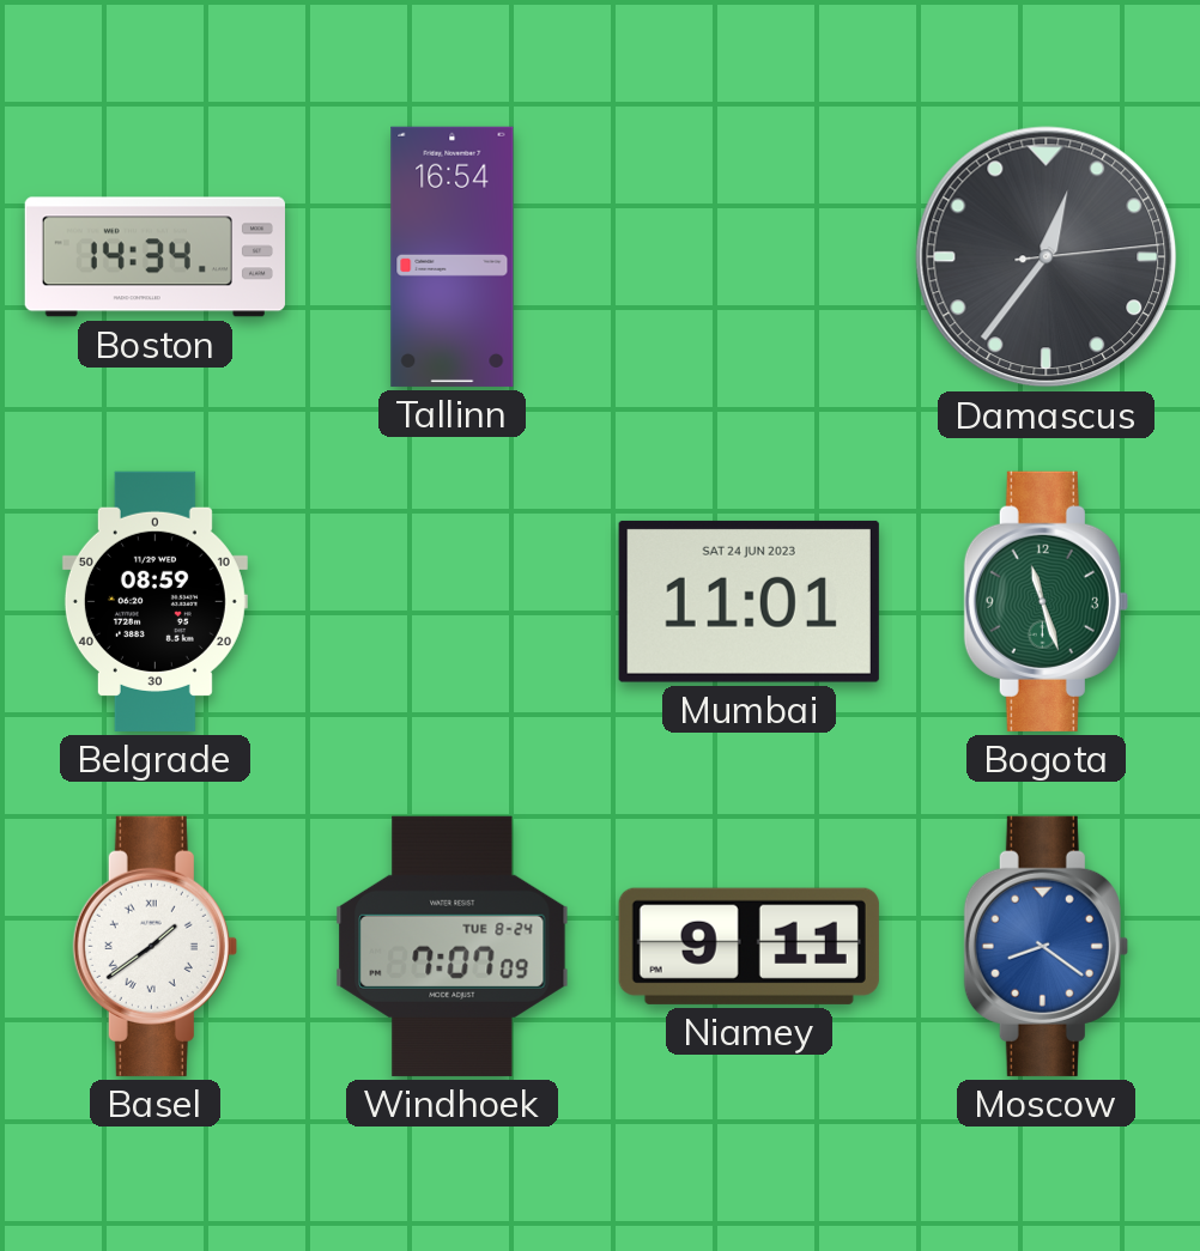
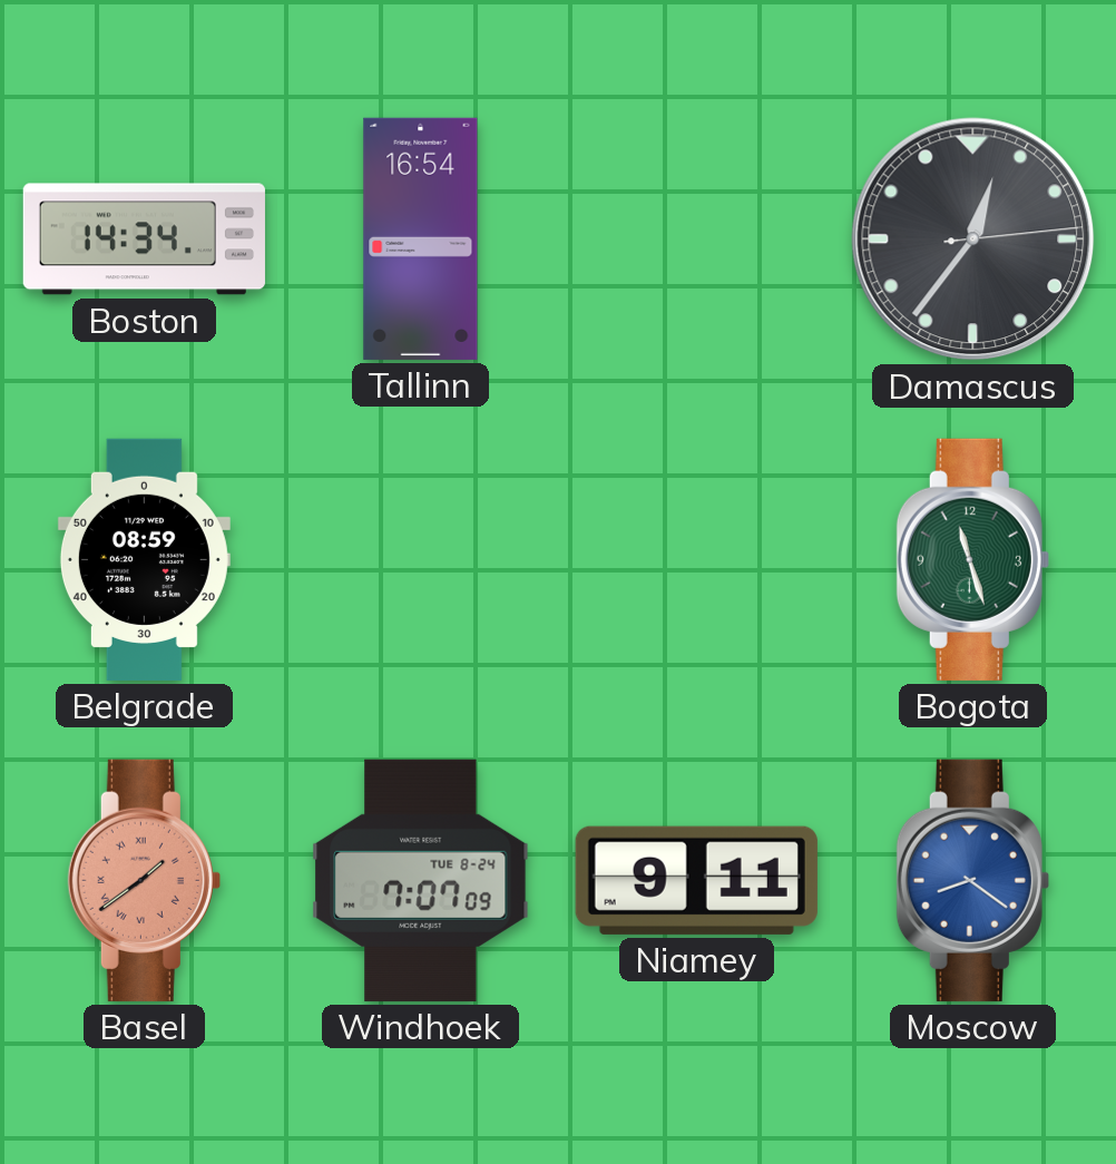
Mumbai: 11:01 -> none
Basel dial: white -> salmon
